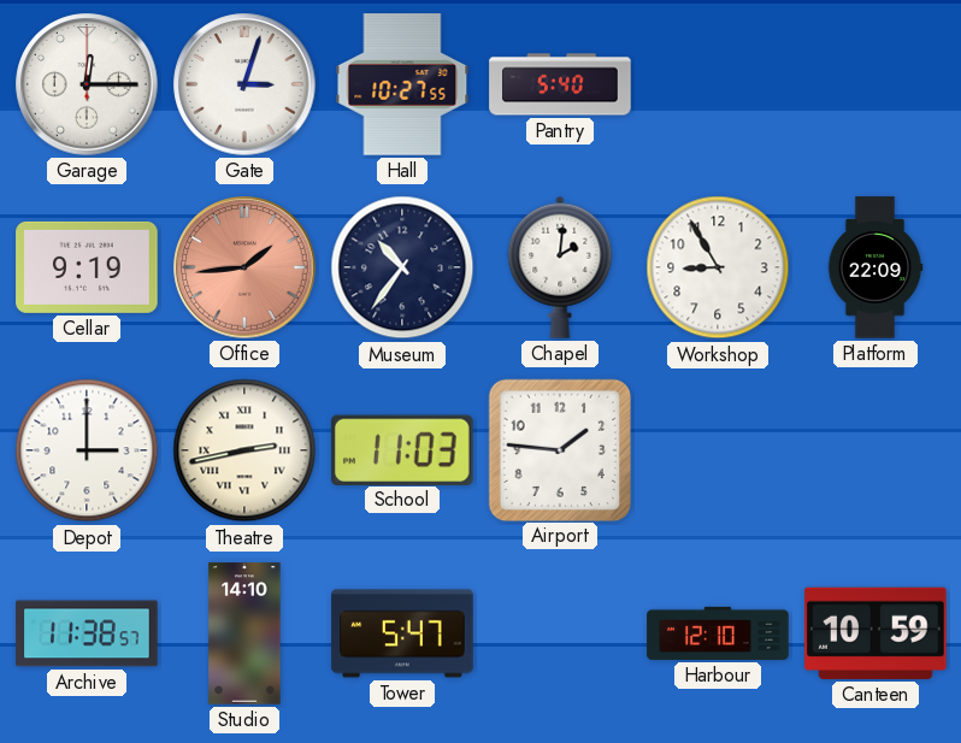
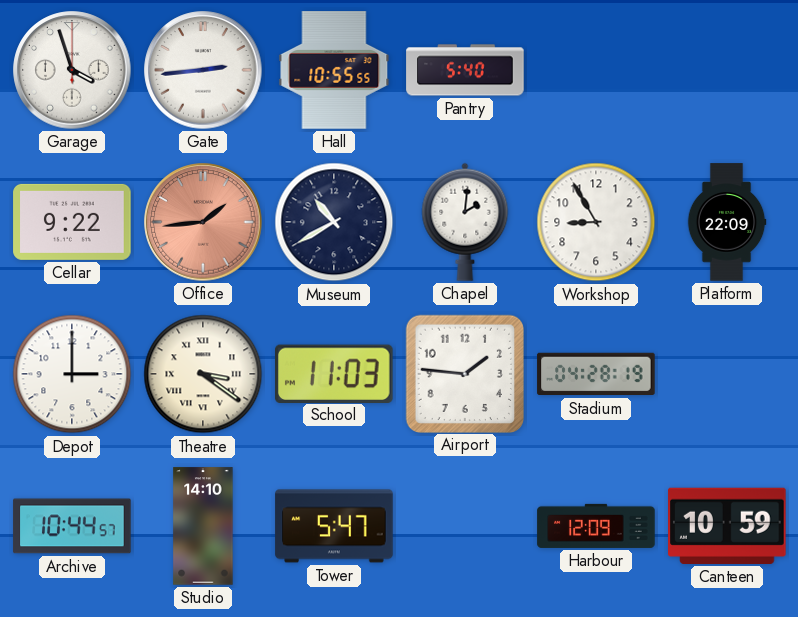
Garage: 12:15 -> 3:57
Gate: 3:03 -> 2:44
Hall: 10:27 -> 10:55
Cellar: 9:19 -> 9:22
Museum: 10:36 -> 10:40
Theatre: 2:43 -> 3:21
Stadium: none -> 04:28
Archive: 11:38 -> 10:44
Harbour: 12:10 -> 12:09
